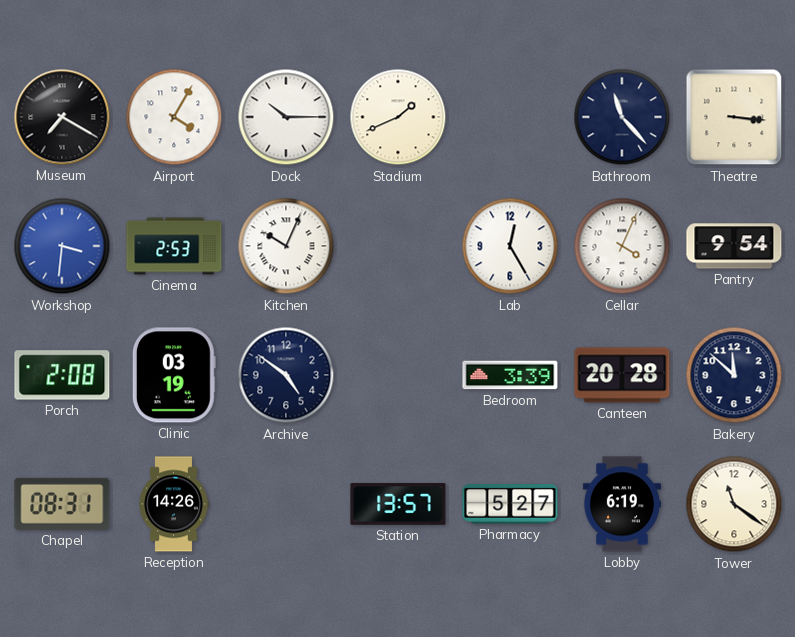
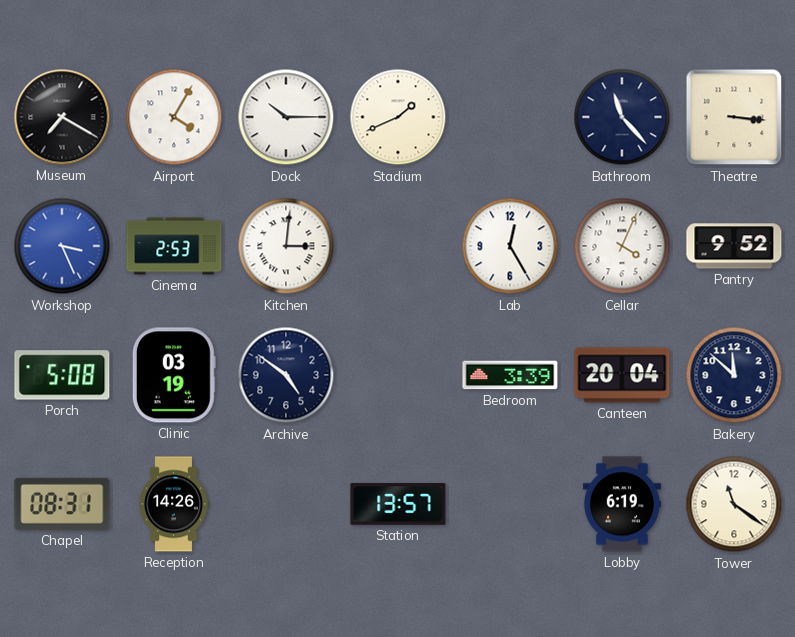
Workshop: 3:31 -> 3:26
Kitchen: 10:04 -> 3:01
Pantry: 9:54 -> 9:52
Porch: 2:08 -> 5:08
Canteen: 20:28 -> 20:04
Pharmacy: 5:27 -> none
